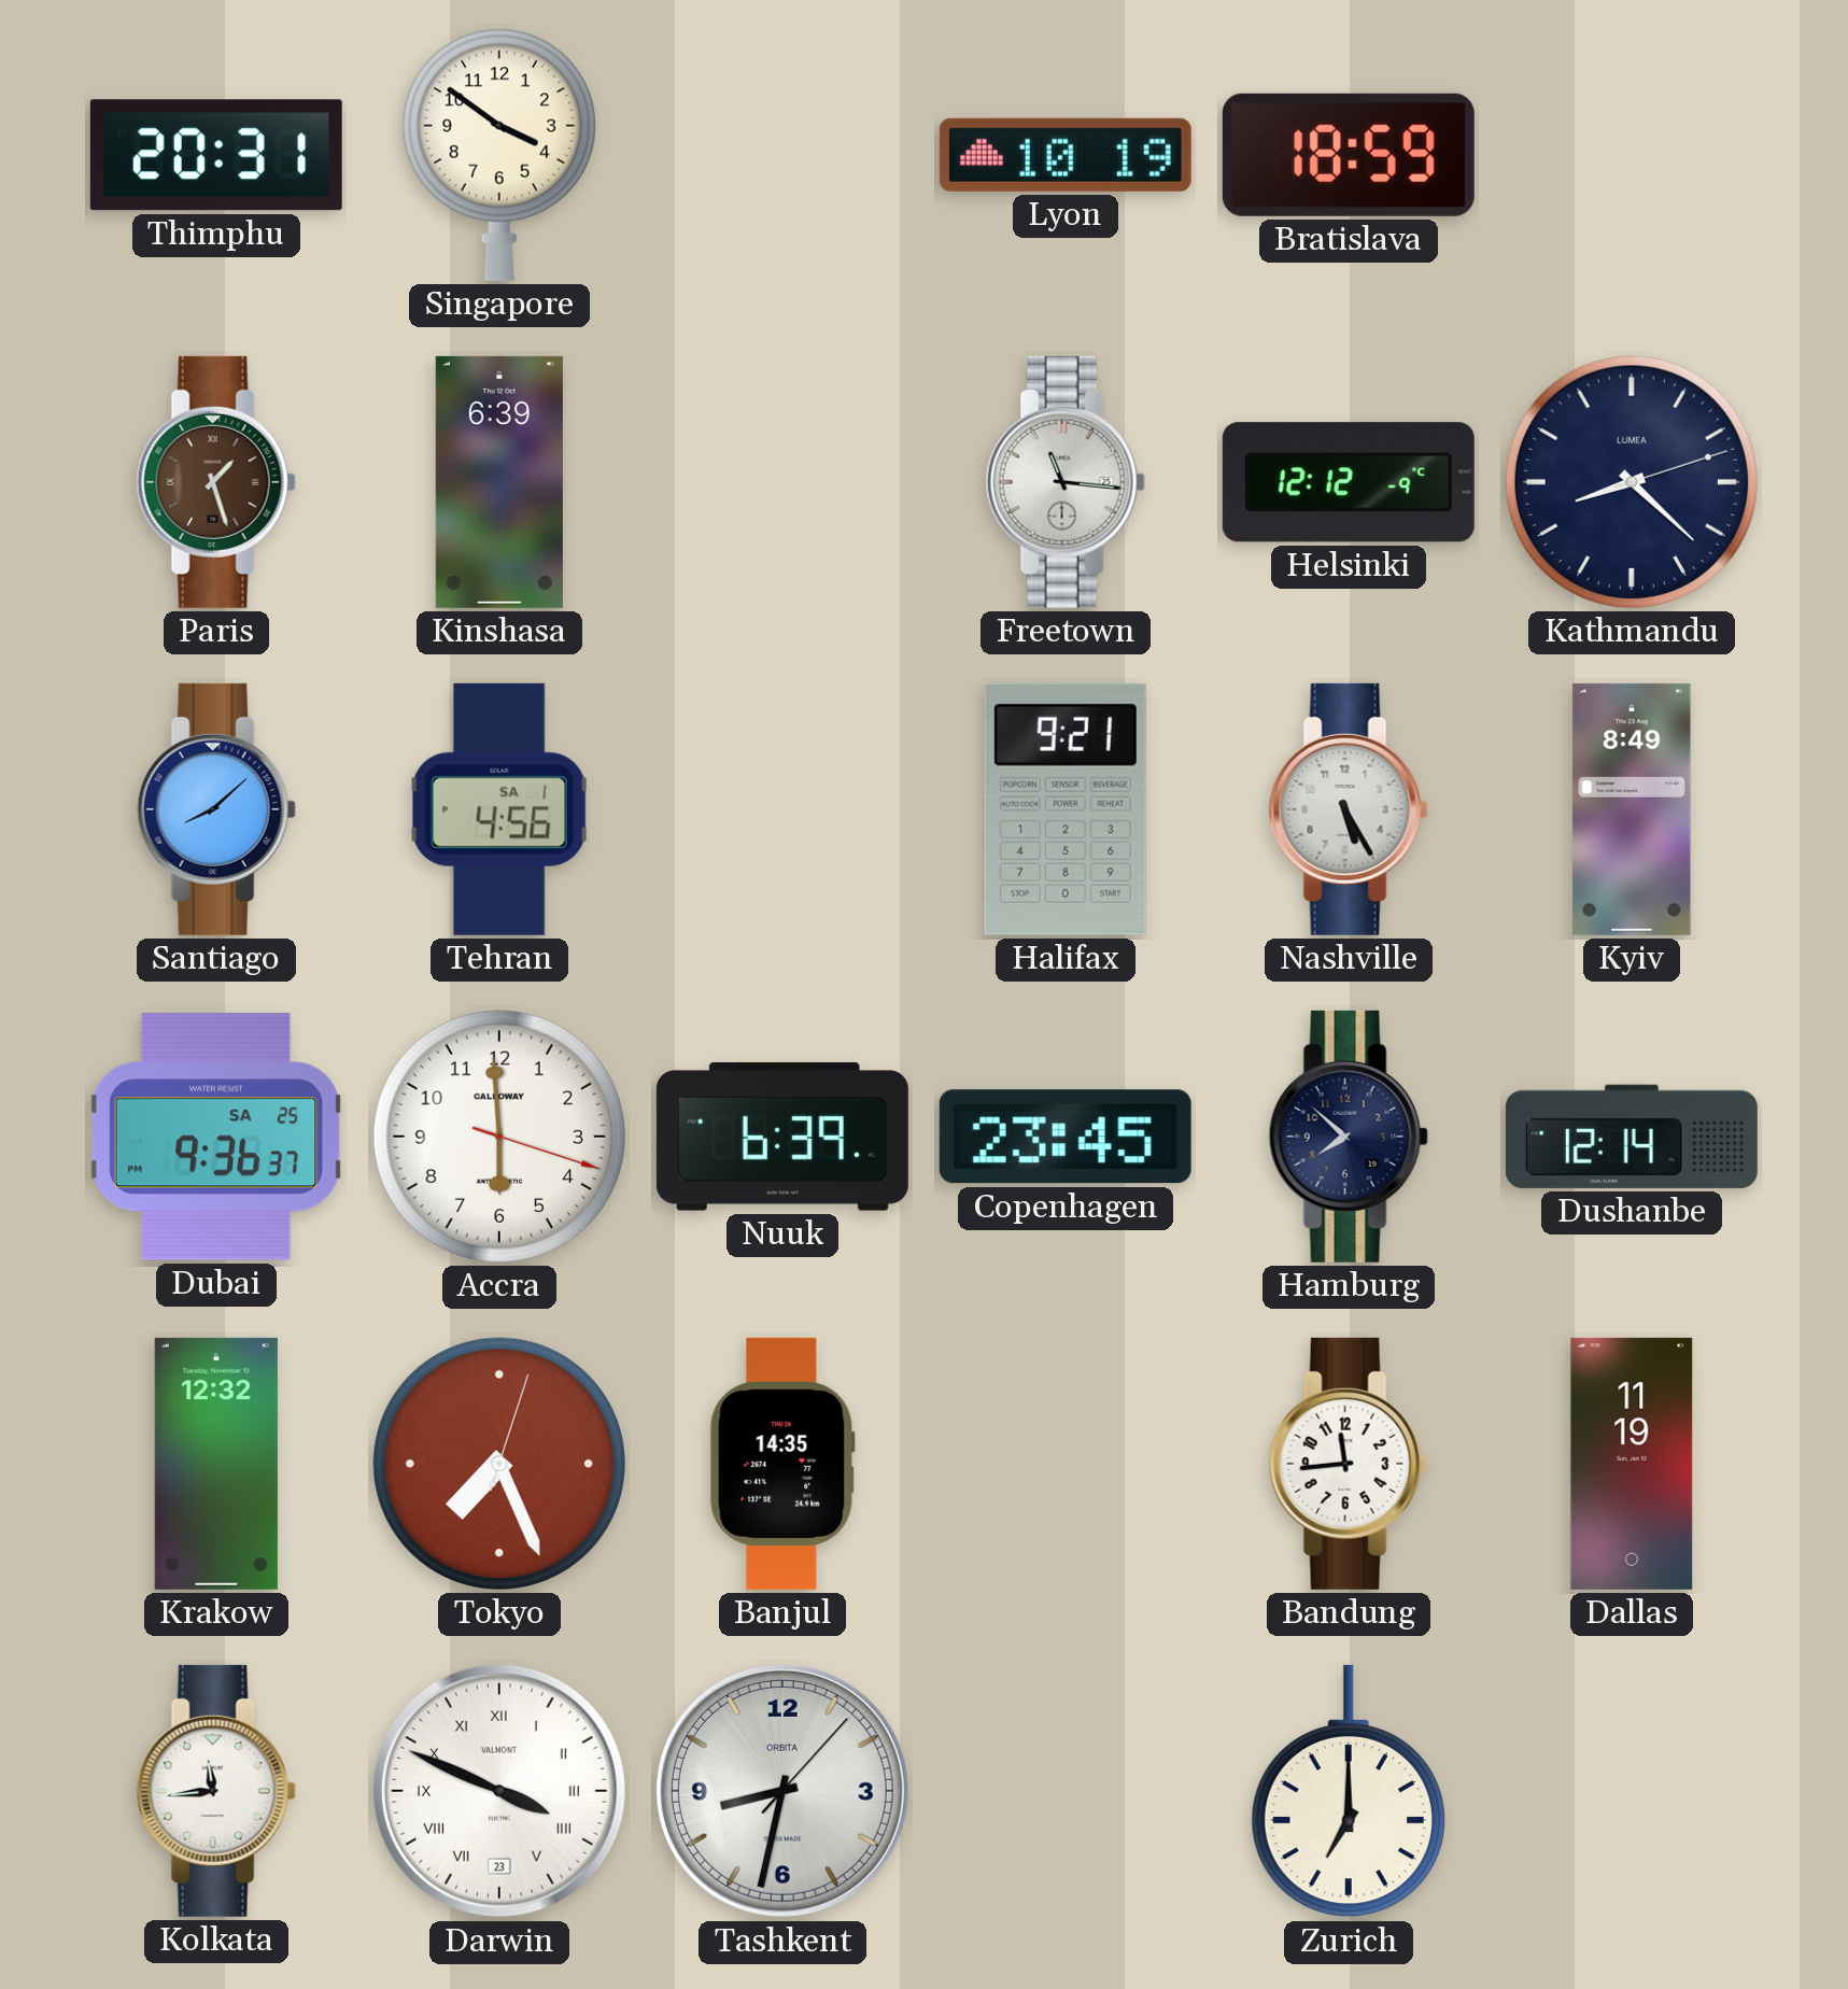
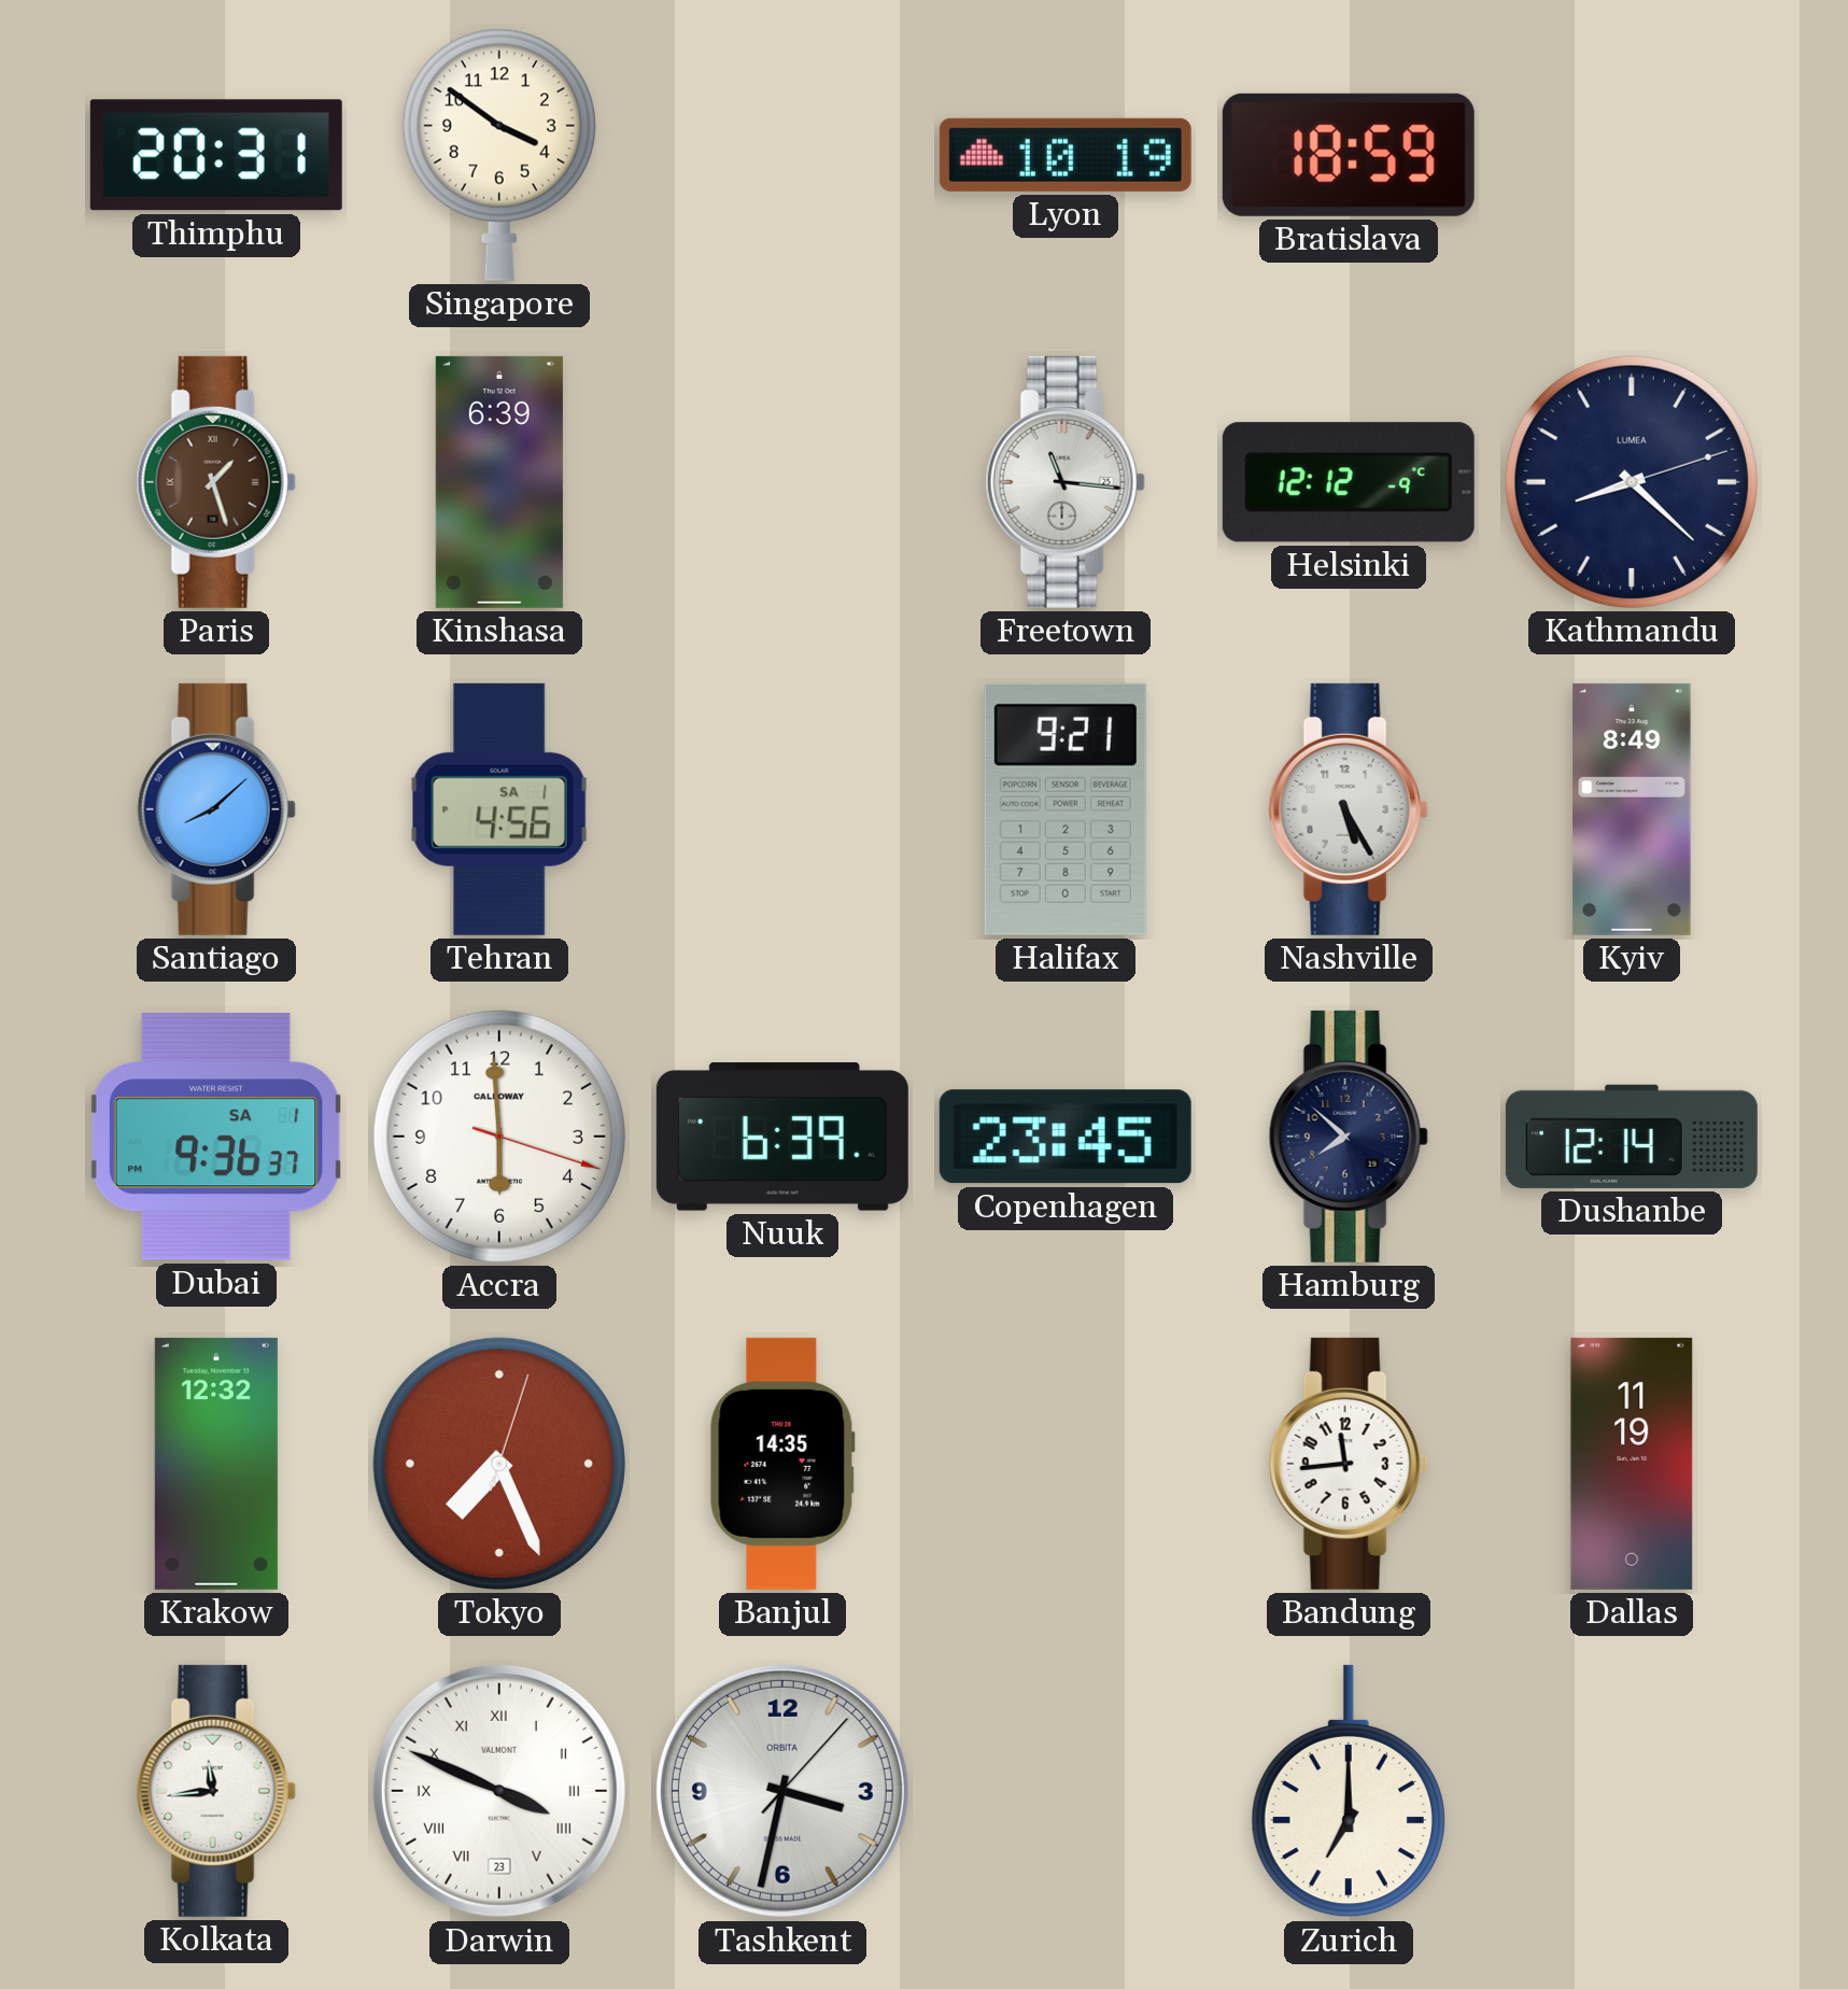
Dubai date: SA 25 -> SA 1
Tashkent: 8:32 -> 3:32
